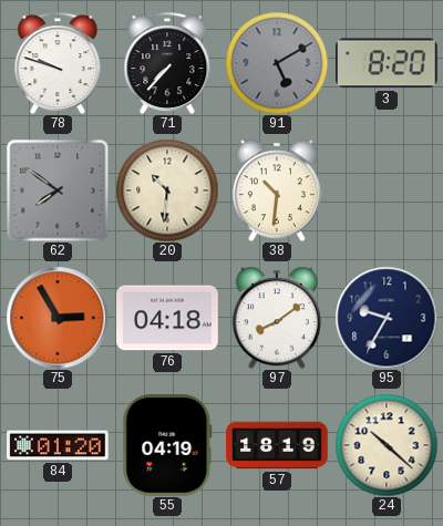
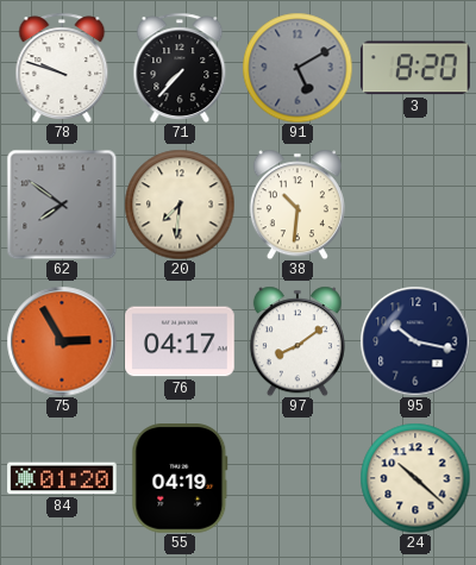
20: 10:31 -> 7:31
76: 04:18 -> 04:17
95: 9:35 -> 10:17
57: 18:19 -> none
